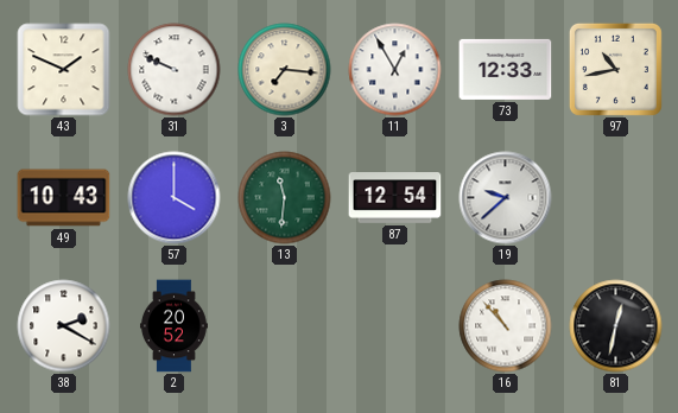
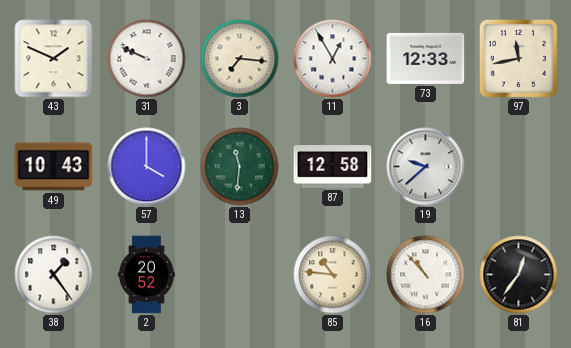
97: 10:43 -> 11:43
87: 12:54 -> 12:58
38: 2:20 -> 1:24
85: none -> 10:46
81: 12:32 -> 12:36
